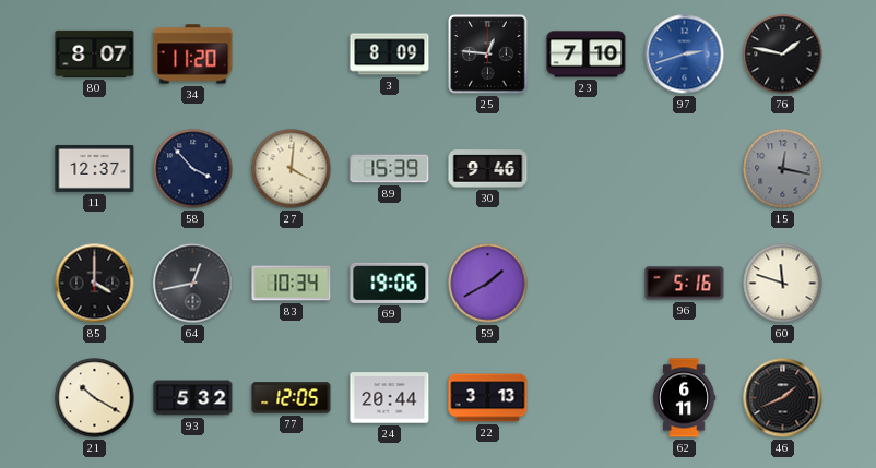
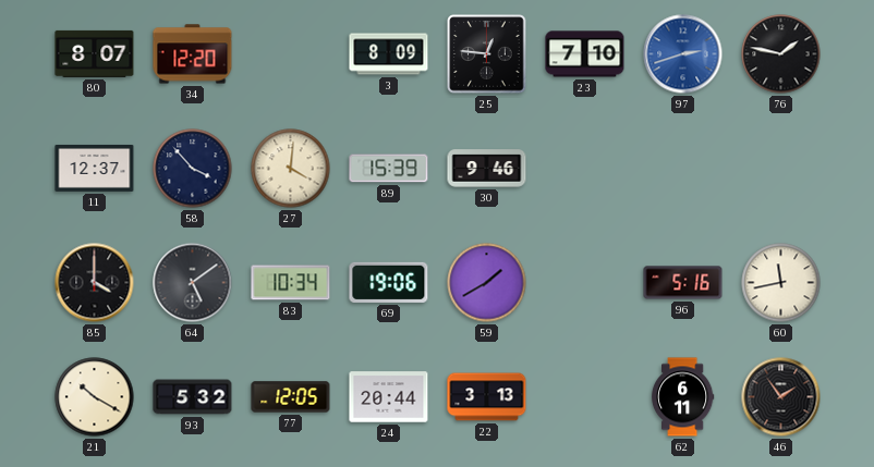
34: 11:20 -> 12:20
15: 12:17 -> none
64: 12:43 -> 5:09
60: 11:48 -> 11:43
46: 1:41 -> 1:54
